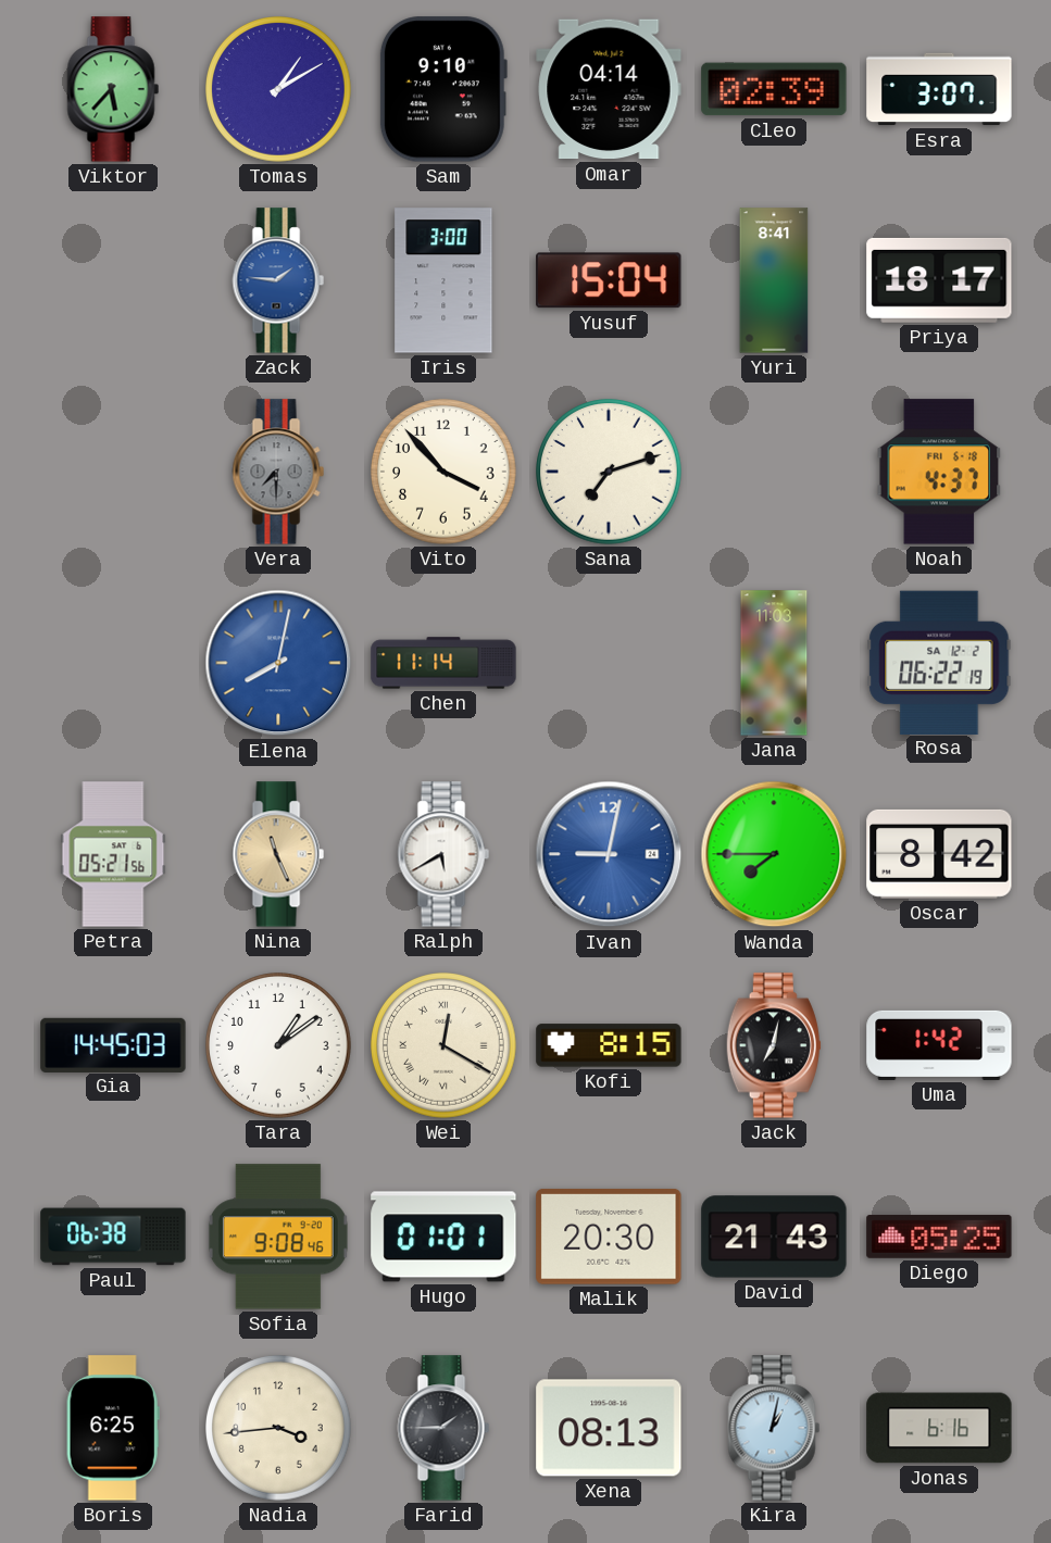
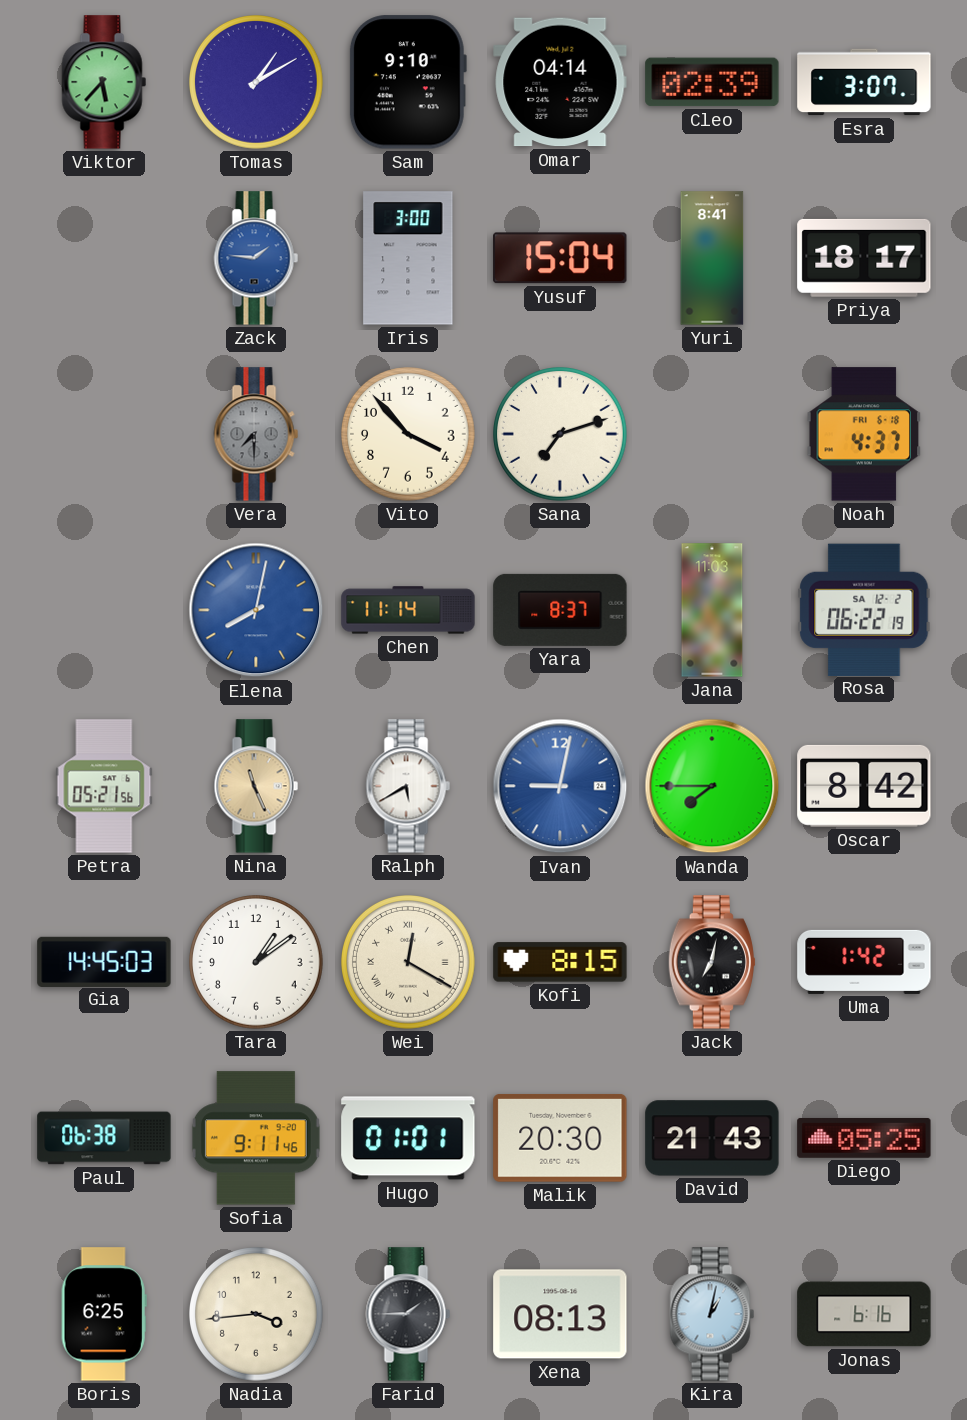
Yara: none -> 8:37
Sofia: 9:08 -> 9:11
